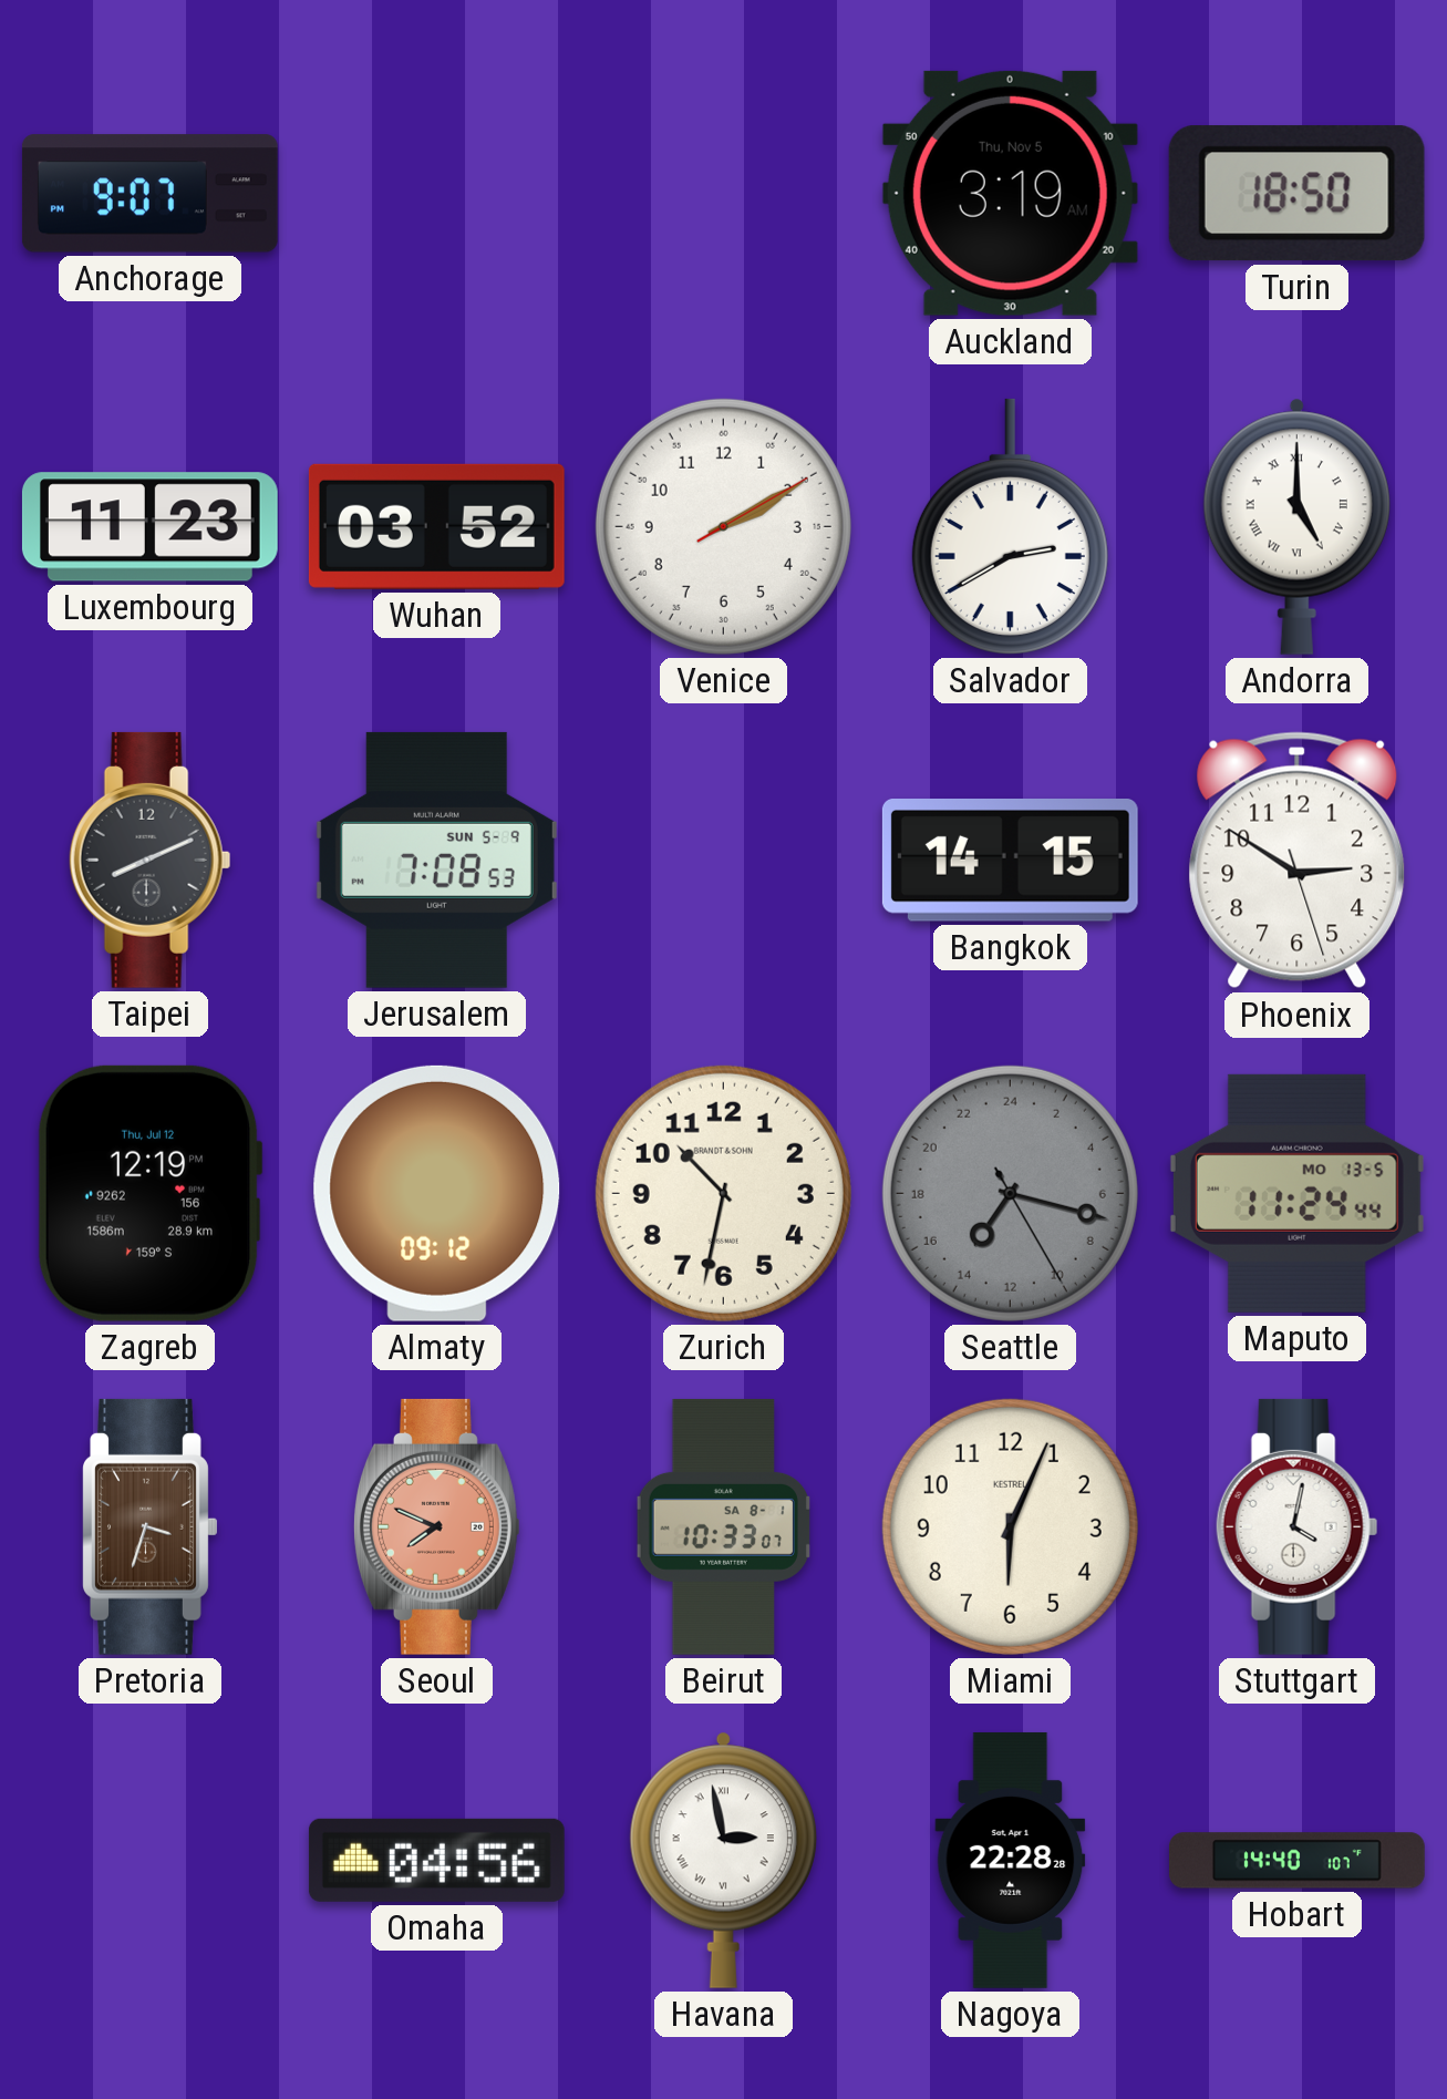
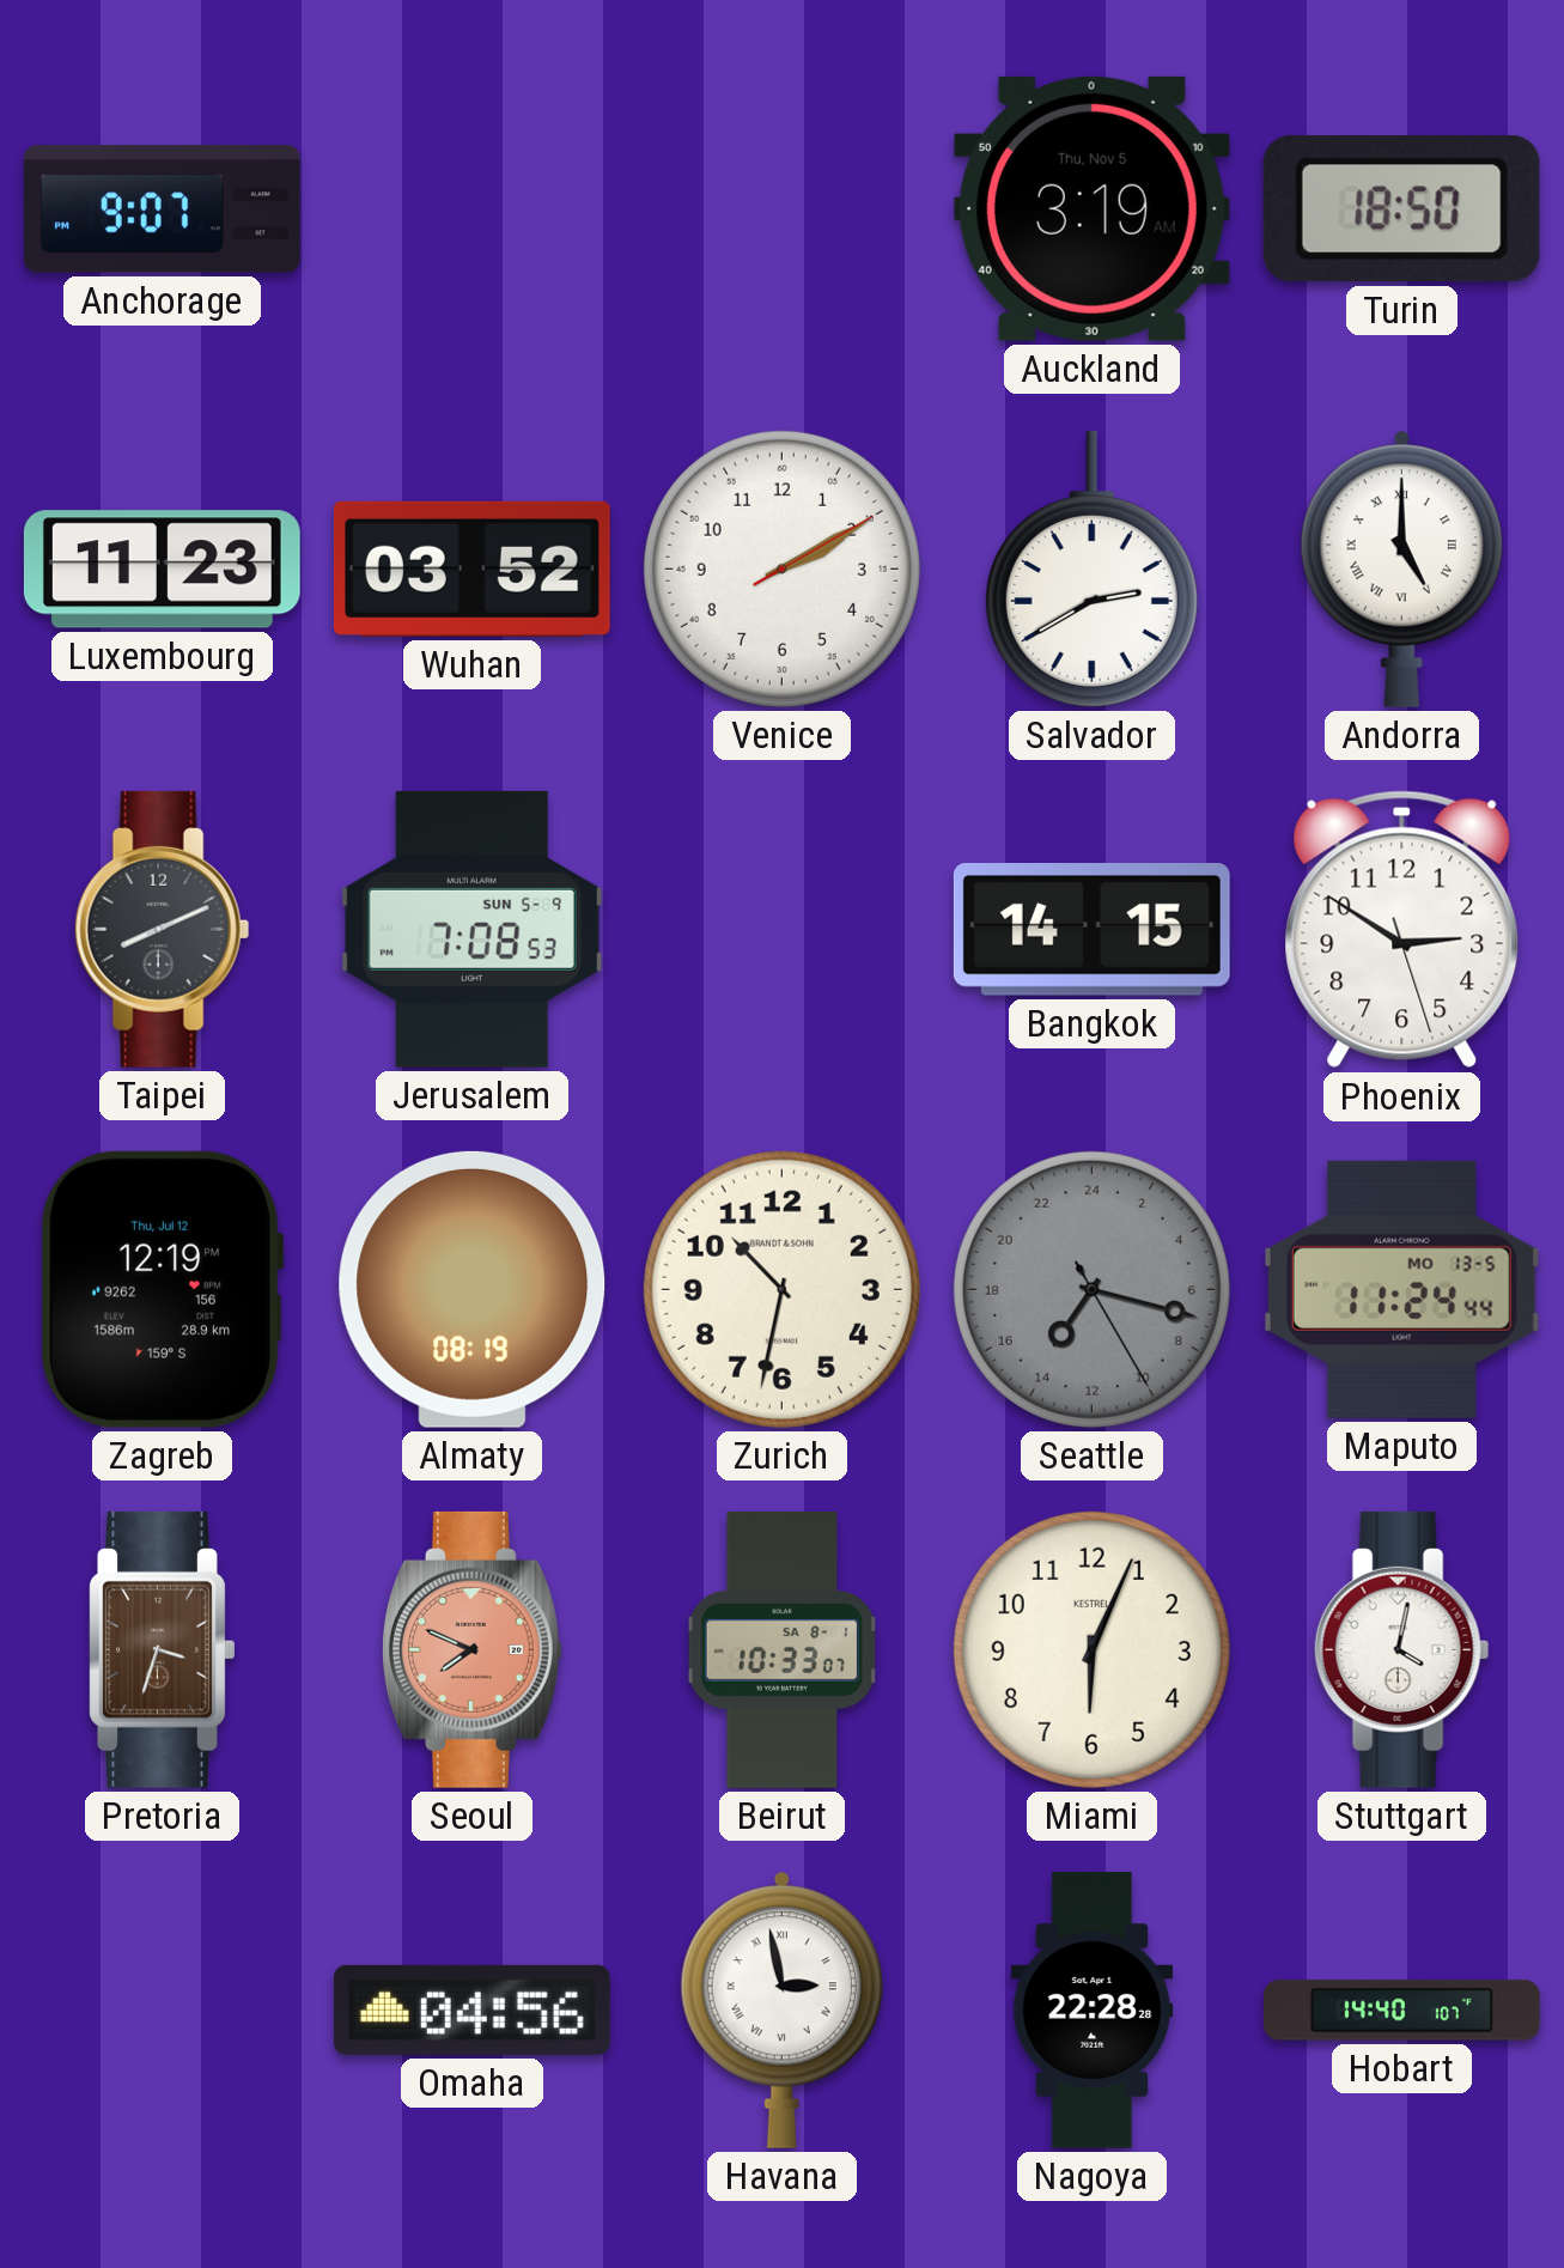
Almaty: 09:12 -> 08:19
